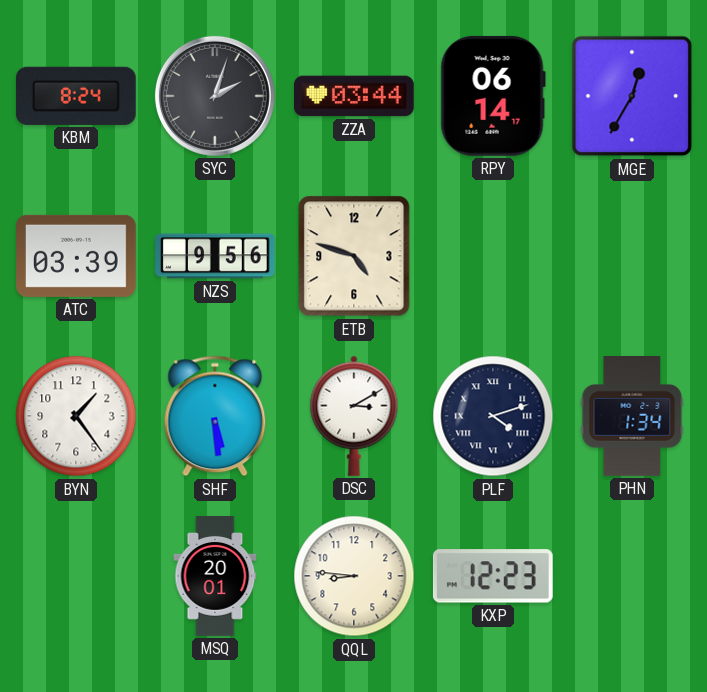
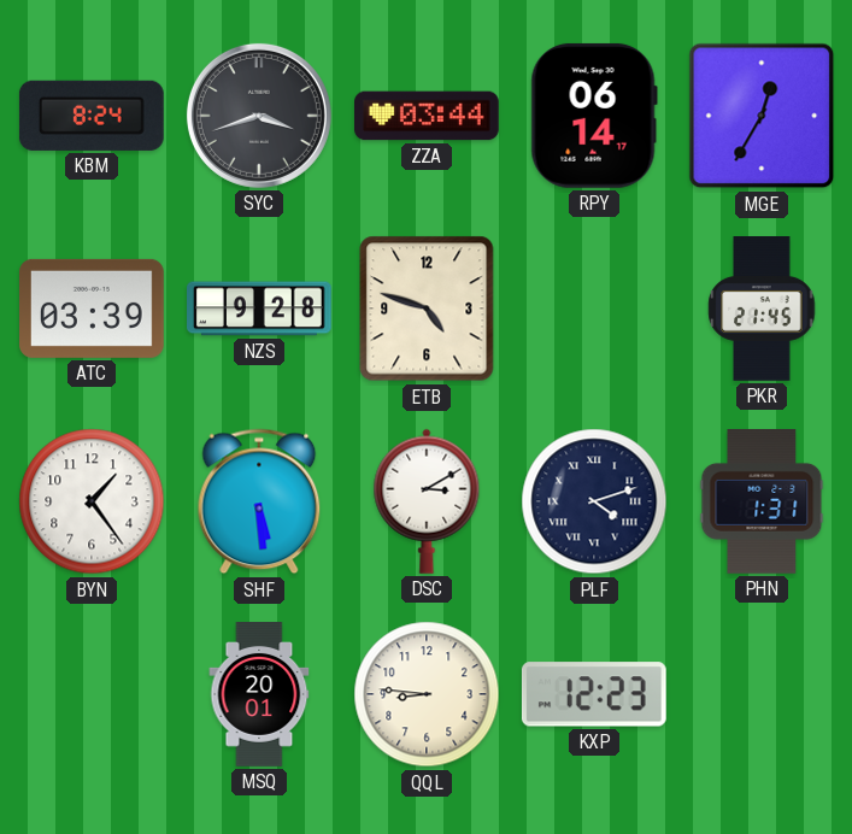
SYC: 2:03 -> 3:42
NZS: 9:56 -> 9:28
PKR: none -> 21:45
PHN: 1:34 -> 1:31
